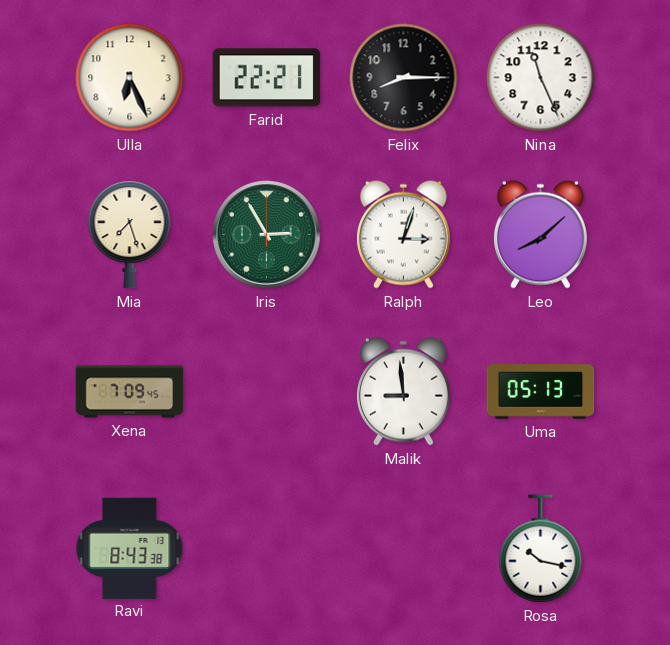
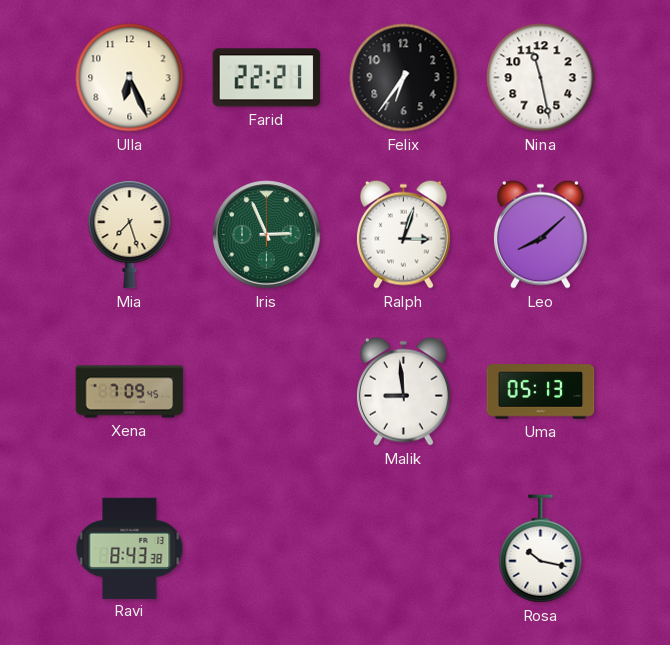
Felix: 8:15 -> 6:36
Nina: 11:26 -> 11:28
Iris: 2:55 -> 2:56
